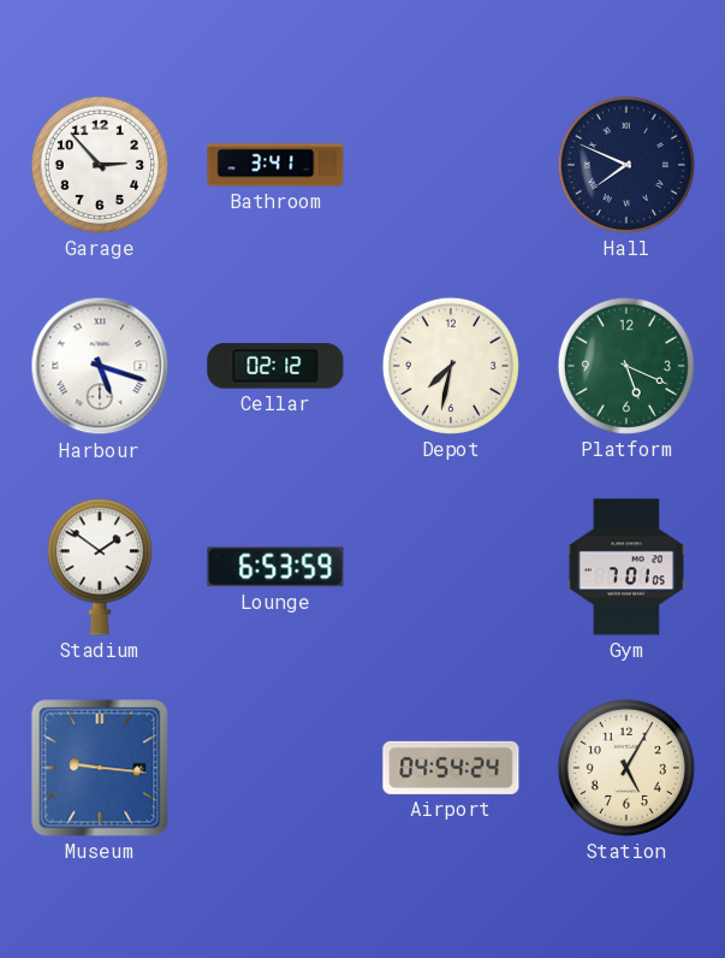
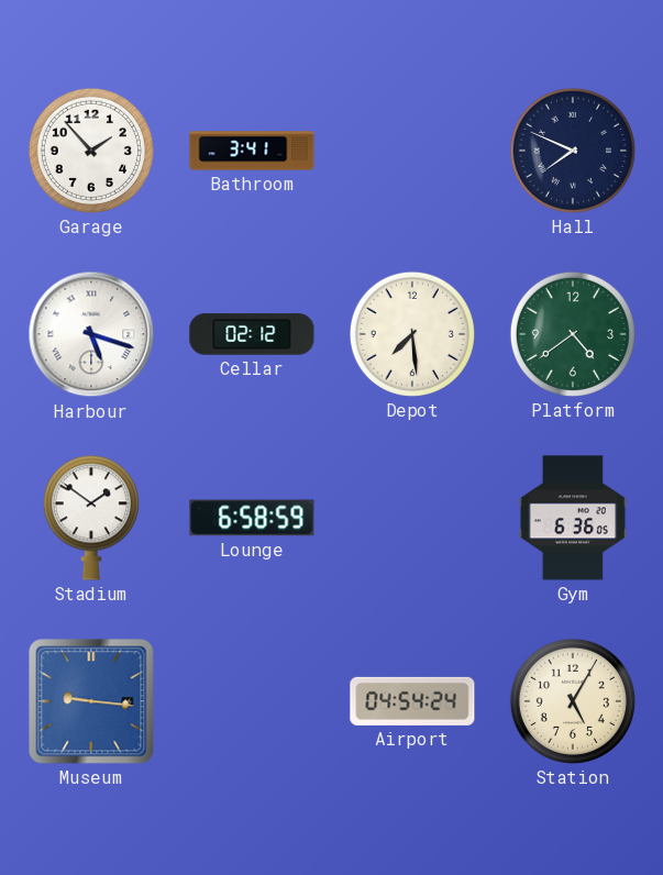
Garage: 2:53 -> 1:53
Depot: 7:32 -> 7:29
Platform: 5:19 -> 4:39
Lounge: 6:53 -> 6:58
Gym: 7:01 -> 6:36
